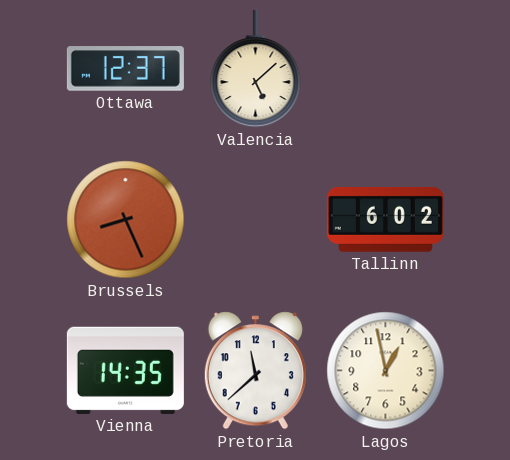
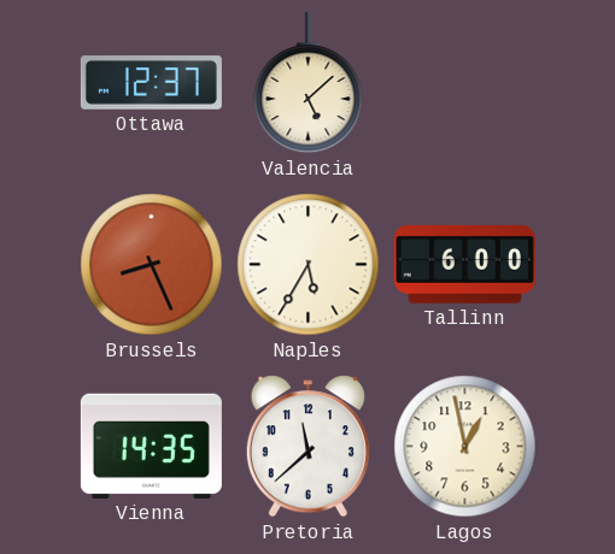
Naples: none -> 5:35
Tallinn: 6:02 -> 6:00
